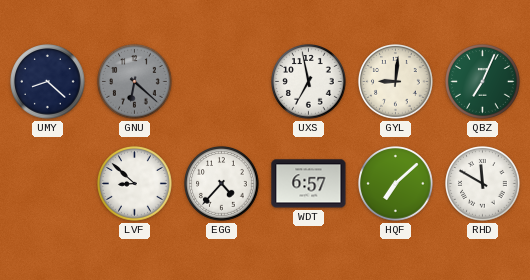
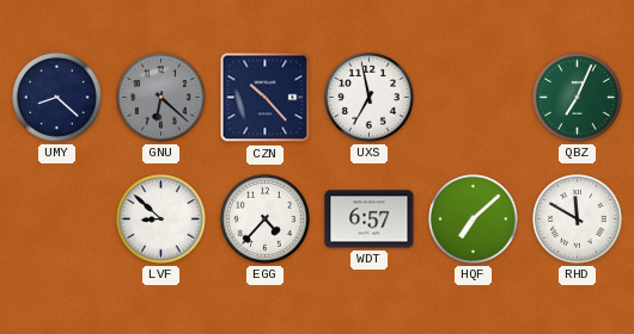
CZN: none -> 10:23
GYL: 9:01 -> none
